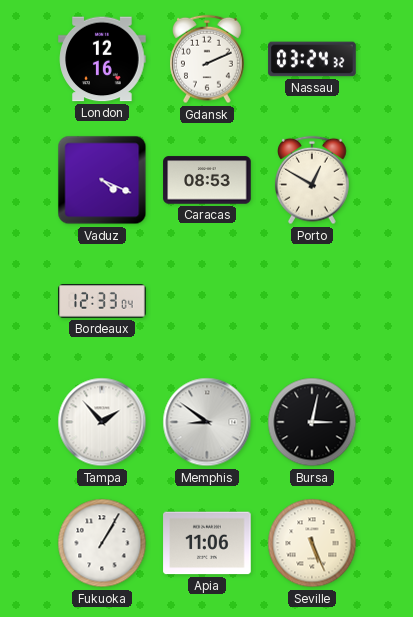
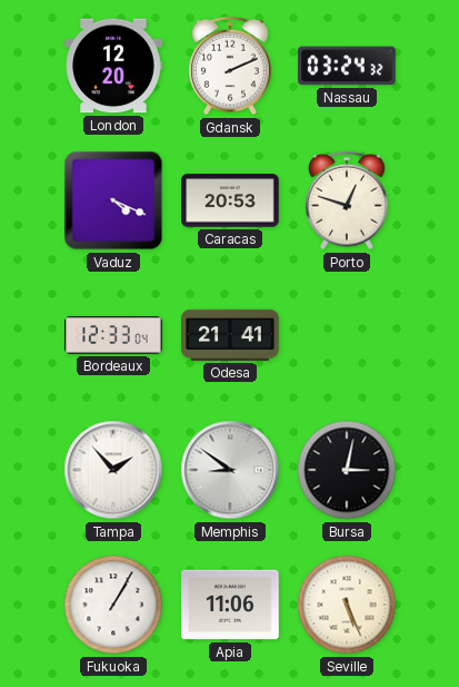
London: 12:16 -> 12:20
Caracas: 08:53 -> 20:53
Porto: 12:50 -> 12:48
Odesa: none -> 21:41
